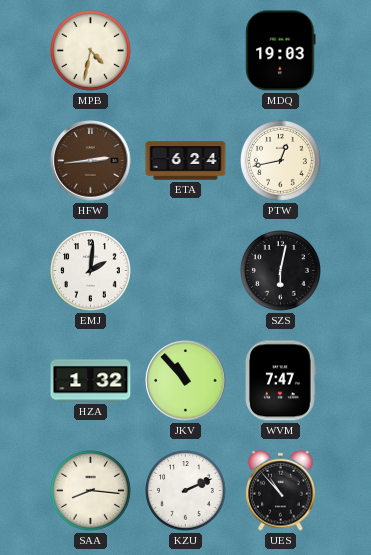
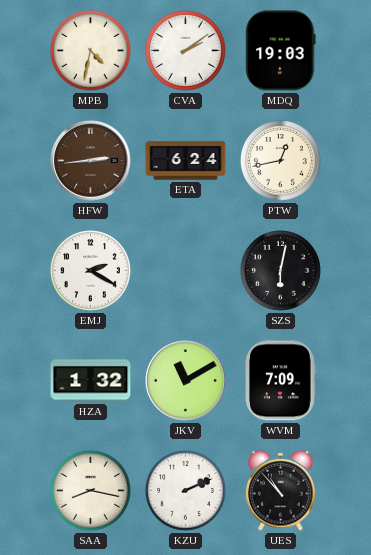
CVA: none -> 2:09
EMJ: 2:01 -> 2:20
JKV: 10:53 -> 11:10
WVM: 7:47 -> 7:09
SAA: 8:16 -> 8:17
